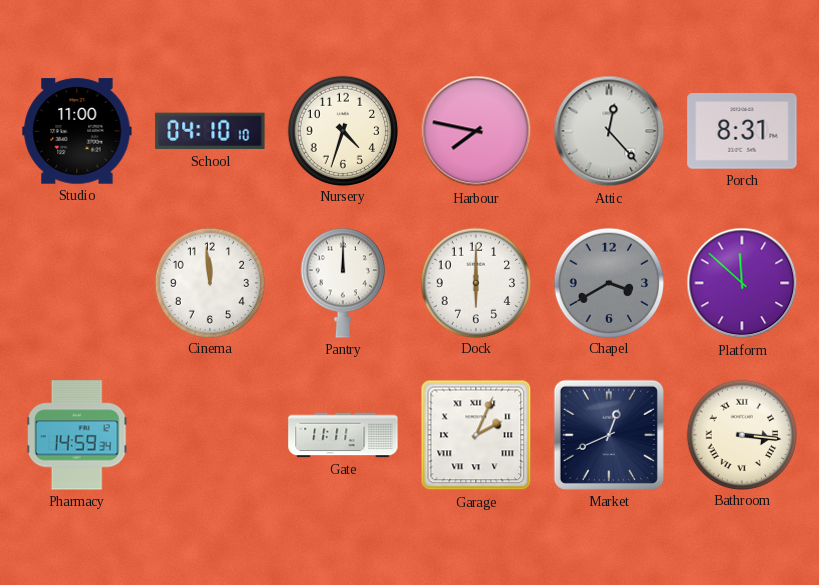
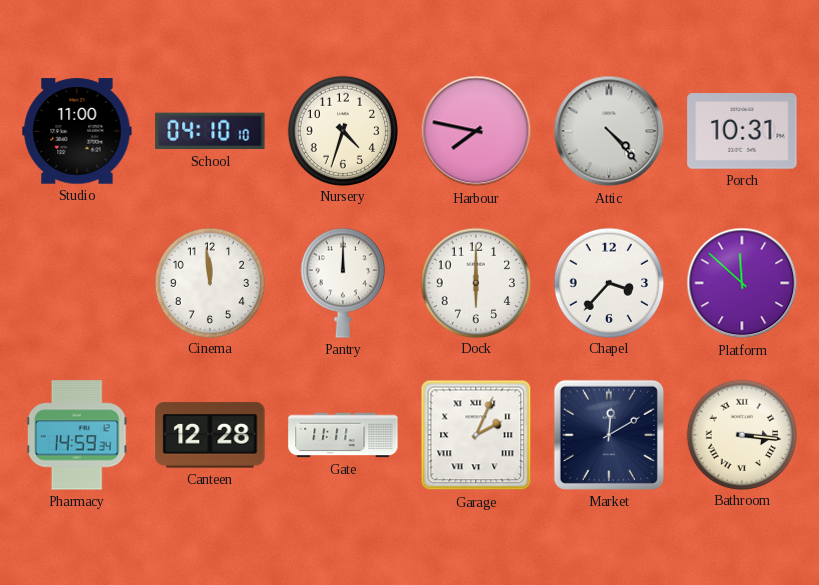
Attic: 12:23 -> 4:23
Porch: 8:31 -> 10:31
Chapel: 3:40 -> 3:37
Chapel dial: grey -> white
Canteen: none -> 12:28
Market: 12:41 -> 12:10
